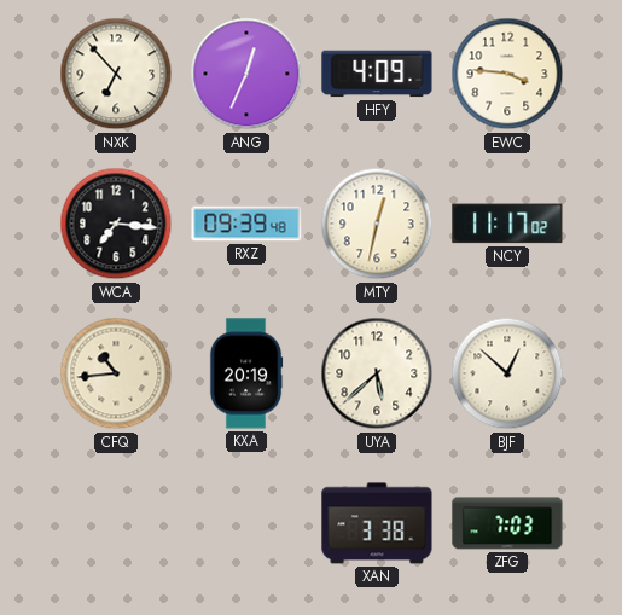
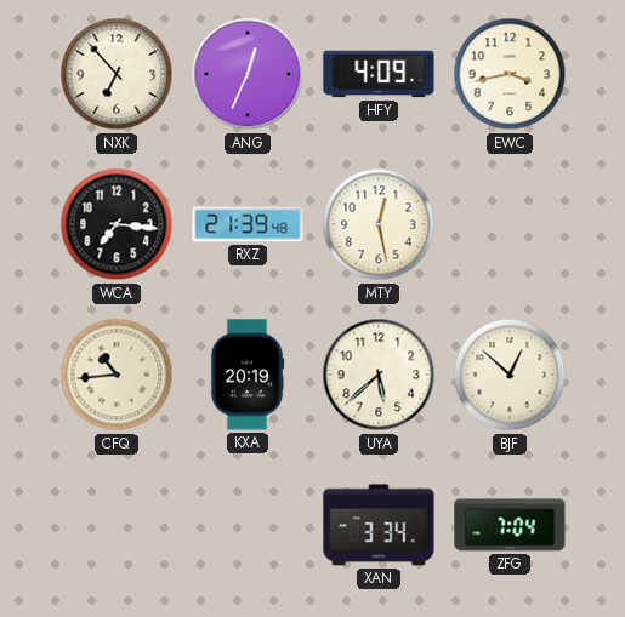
EWC: 3:46 -> 3:43
RXZ: 09:39 -> 21:39
MTY: 12:32 -> 12:28
NCY: 11:17 -> none
XAN: 3:38 -> 3:34
ZFG: 7:03 -> 7:04
